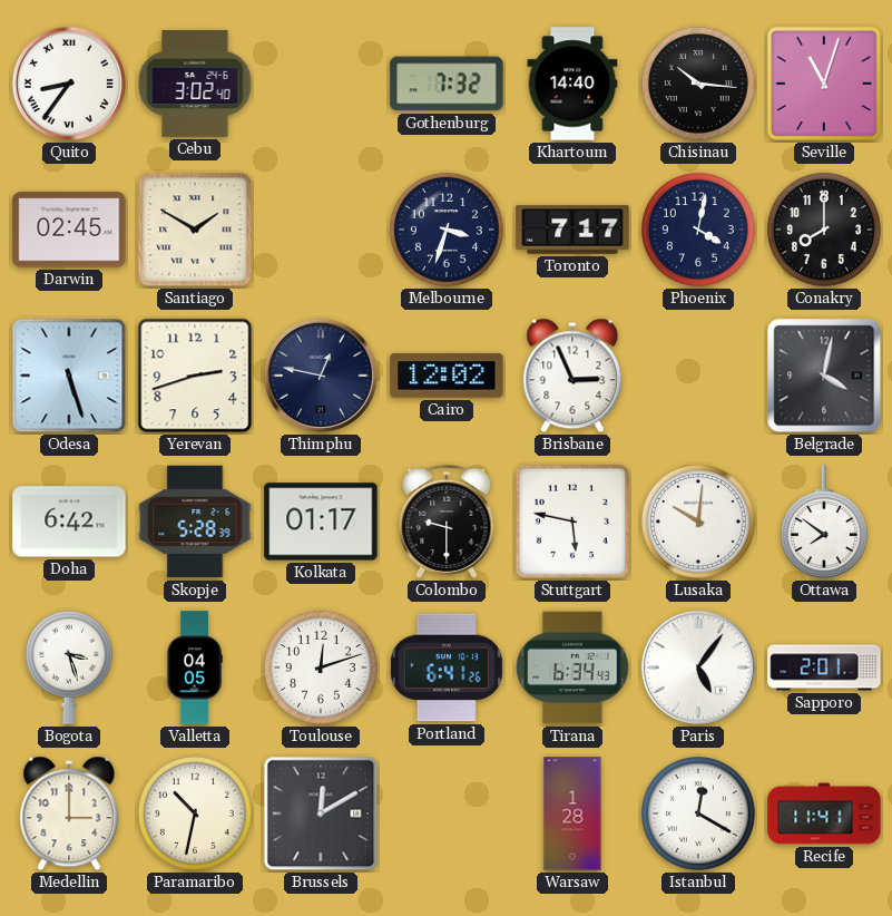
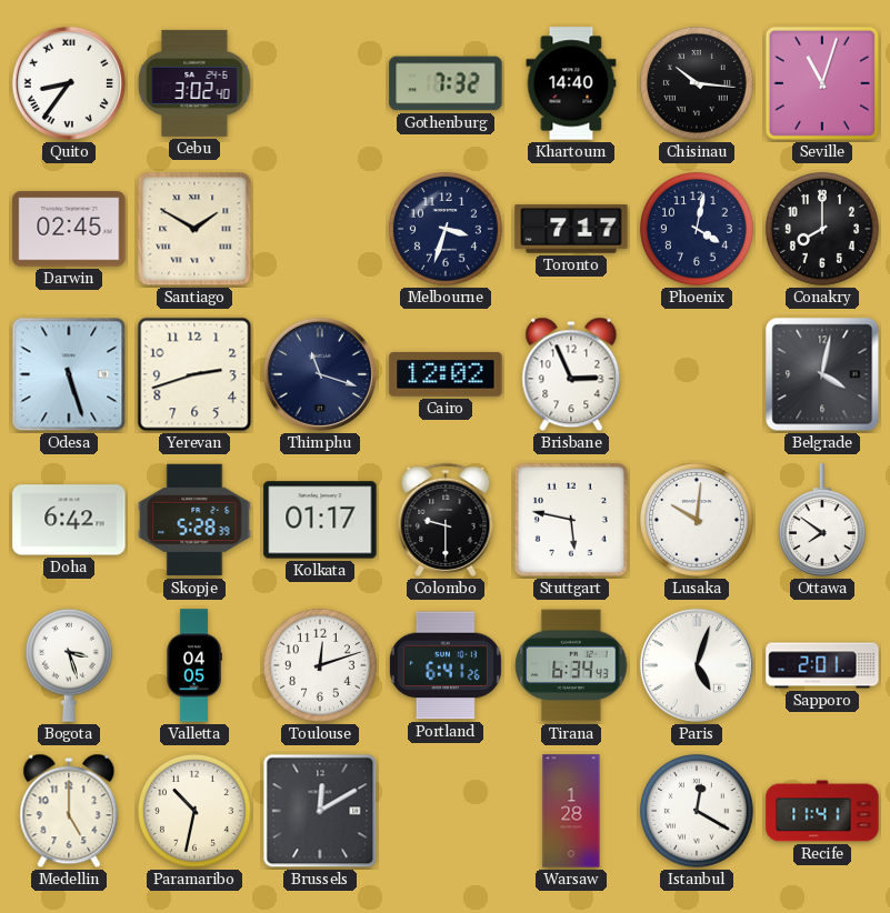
Thimphu: 12:47 -> 11:18
Paris: 5:06 -> 5:03
Medellin: 3:00 -> 5:00
